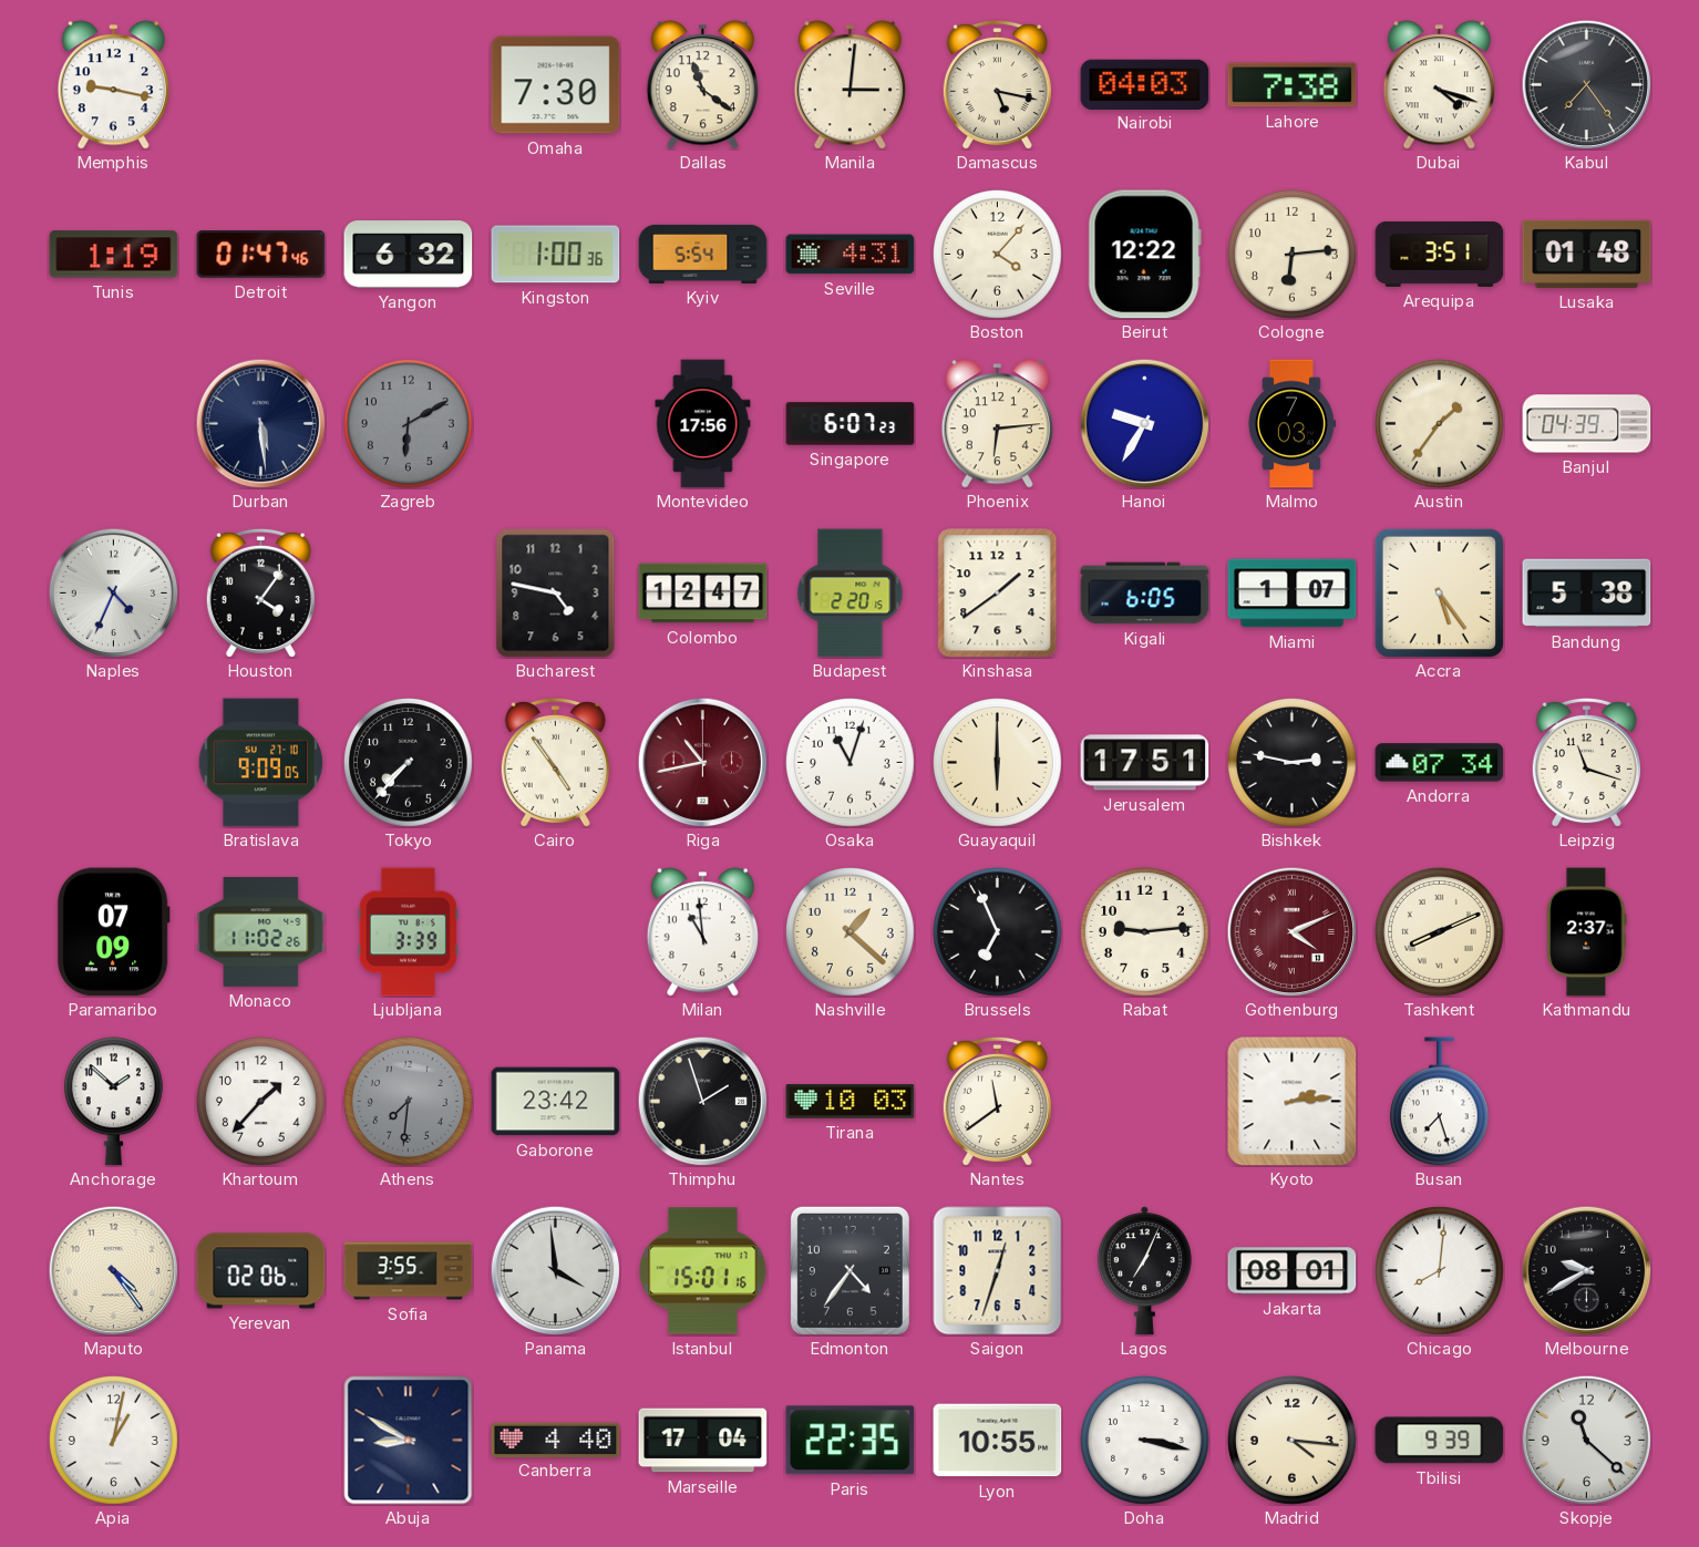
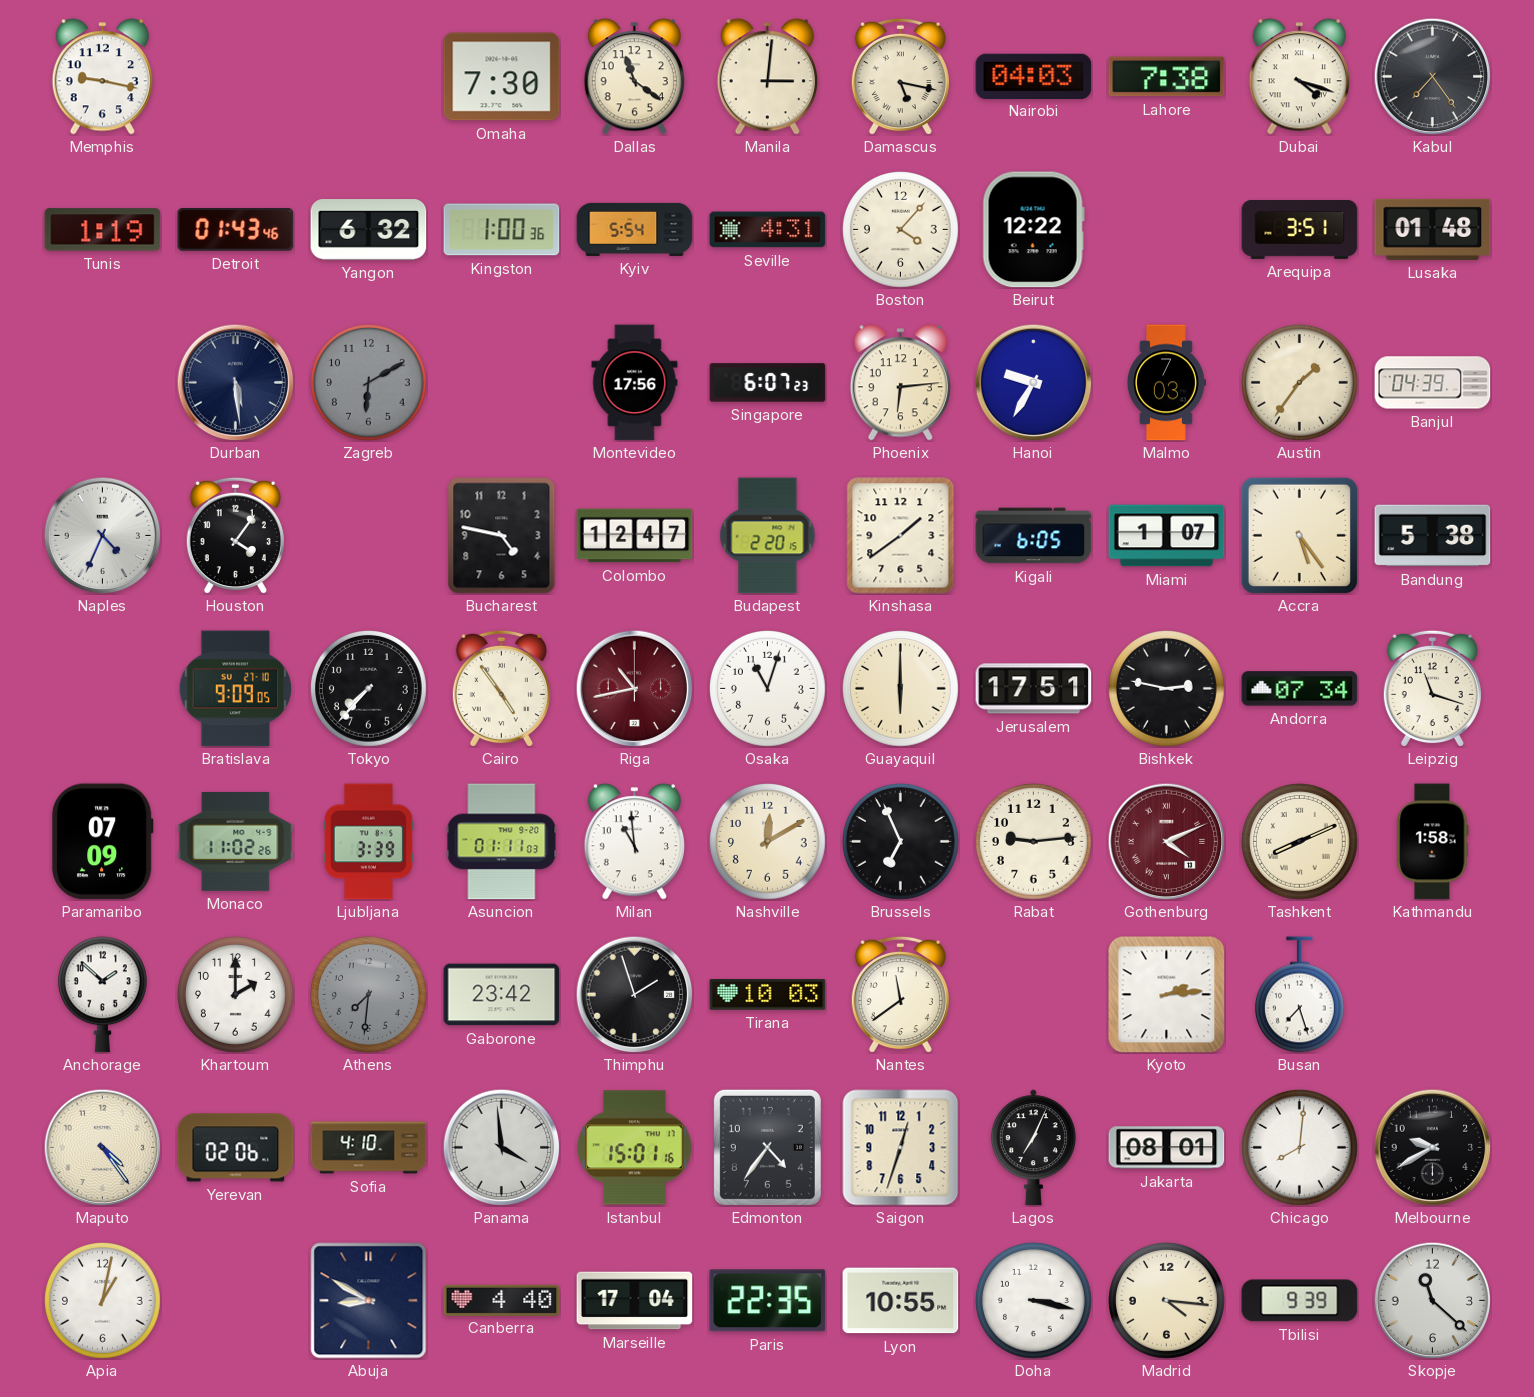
Detroit: 01:47 -> 01:43
Cologne: 6:14 -> none
Asuncion: none -> 01:11
Nashville: 1:22 -> 12:10
Kathmandu: 2:37 -> 1:58
Khartoum: 1:37 -> 2:00
Sofia: 3:55 -> 4:10
